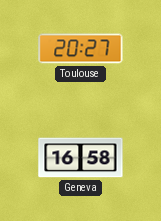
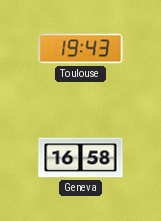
Toulouse: 20:27 -> 19:43
